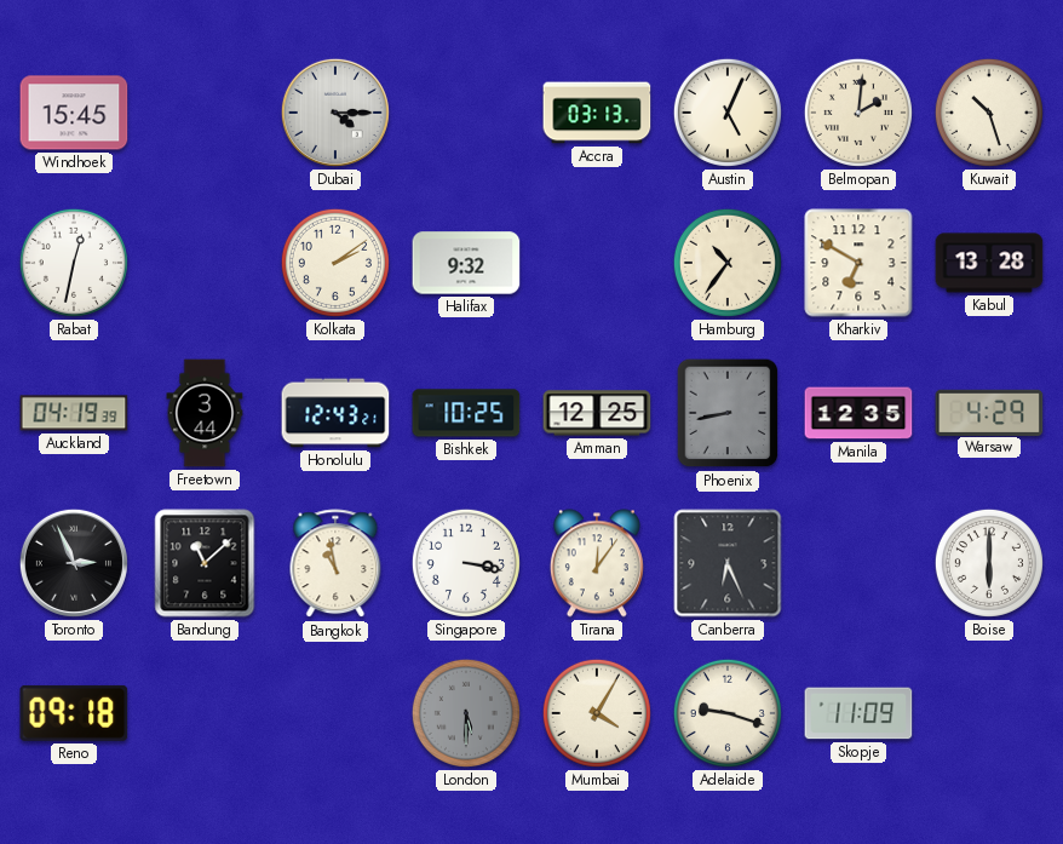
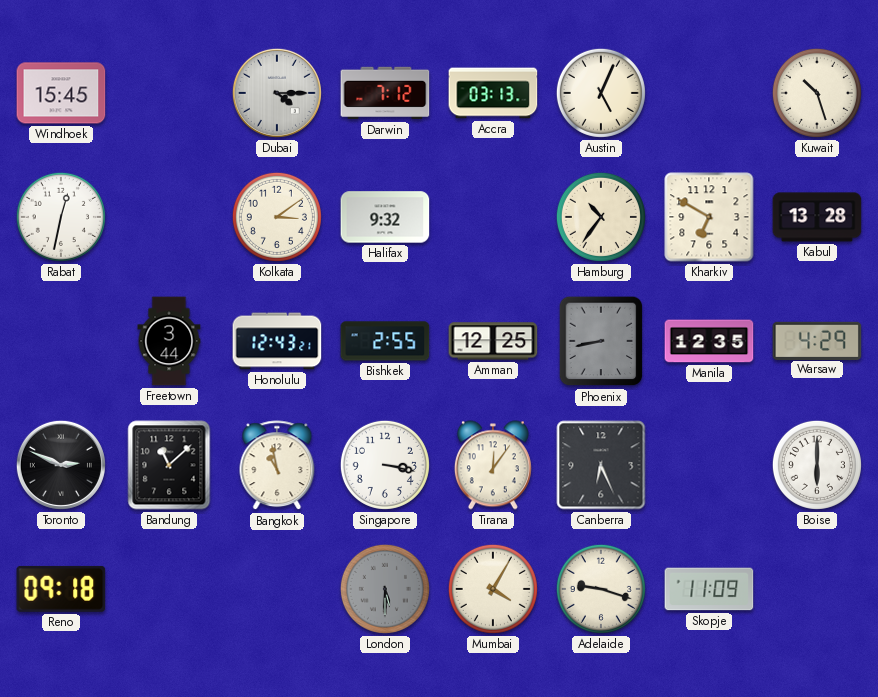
Darwin: none -> 7:12
Belmopan: 2:01 -> none
Kolkata: 2:09 -> 3:09
Auckland: 04:19 -> none
Bishkek: 10:25 -> 2:55
Toronto: 2:56 -> 2:49
